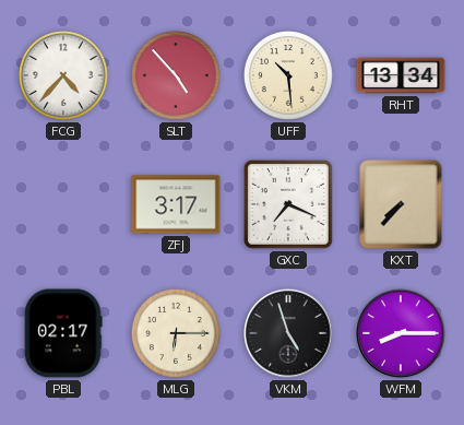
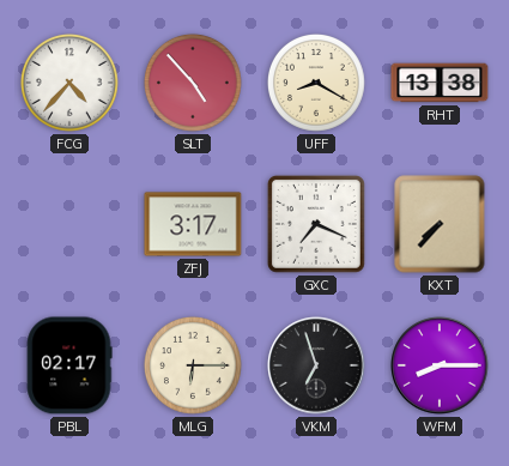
UFF: 10:29 -> 8:20
RHT: 13:34 -> 13:38
VKM: 4:57 -> 6:57
